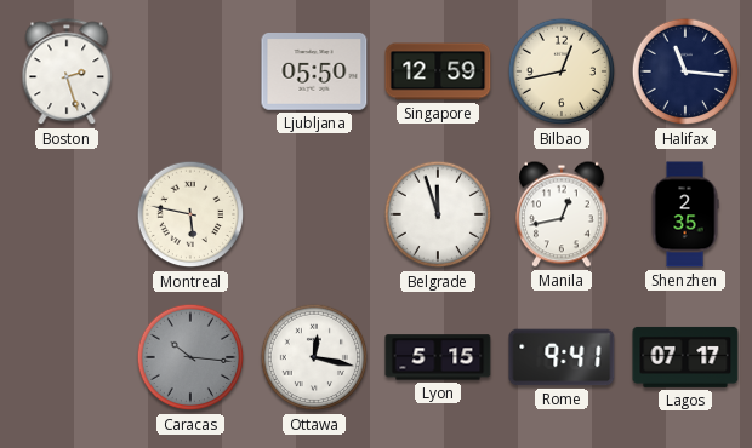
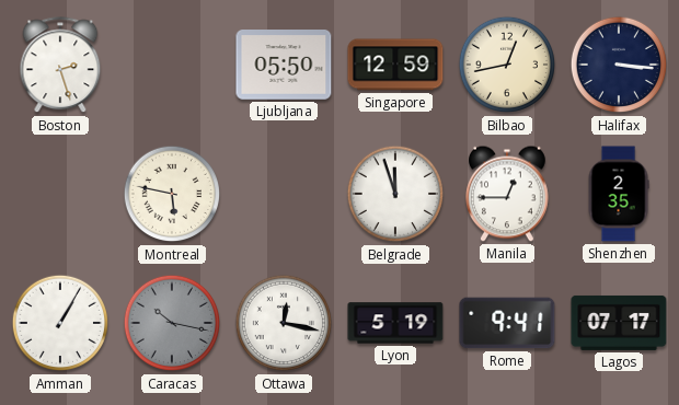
Halifax: 11:16 -> 3:16
Manila: 12:43 -> 12:45
Amman: none -> 1:05
Caracas: 10:16 -> 10:17
Lyon: 5:15 -> 5:19
